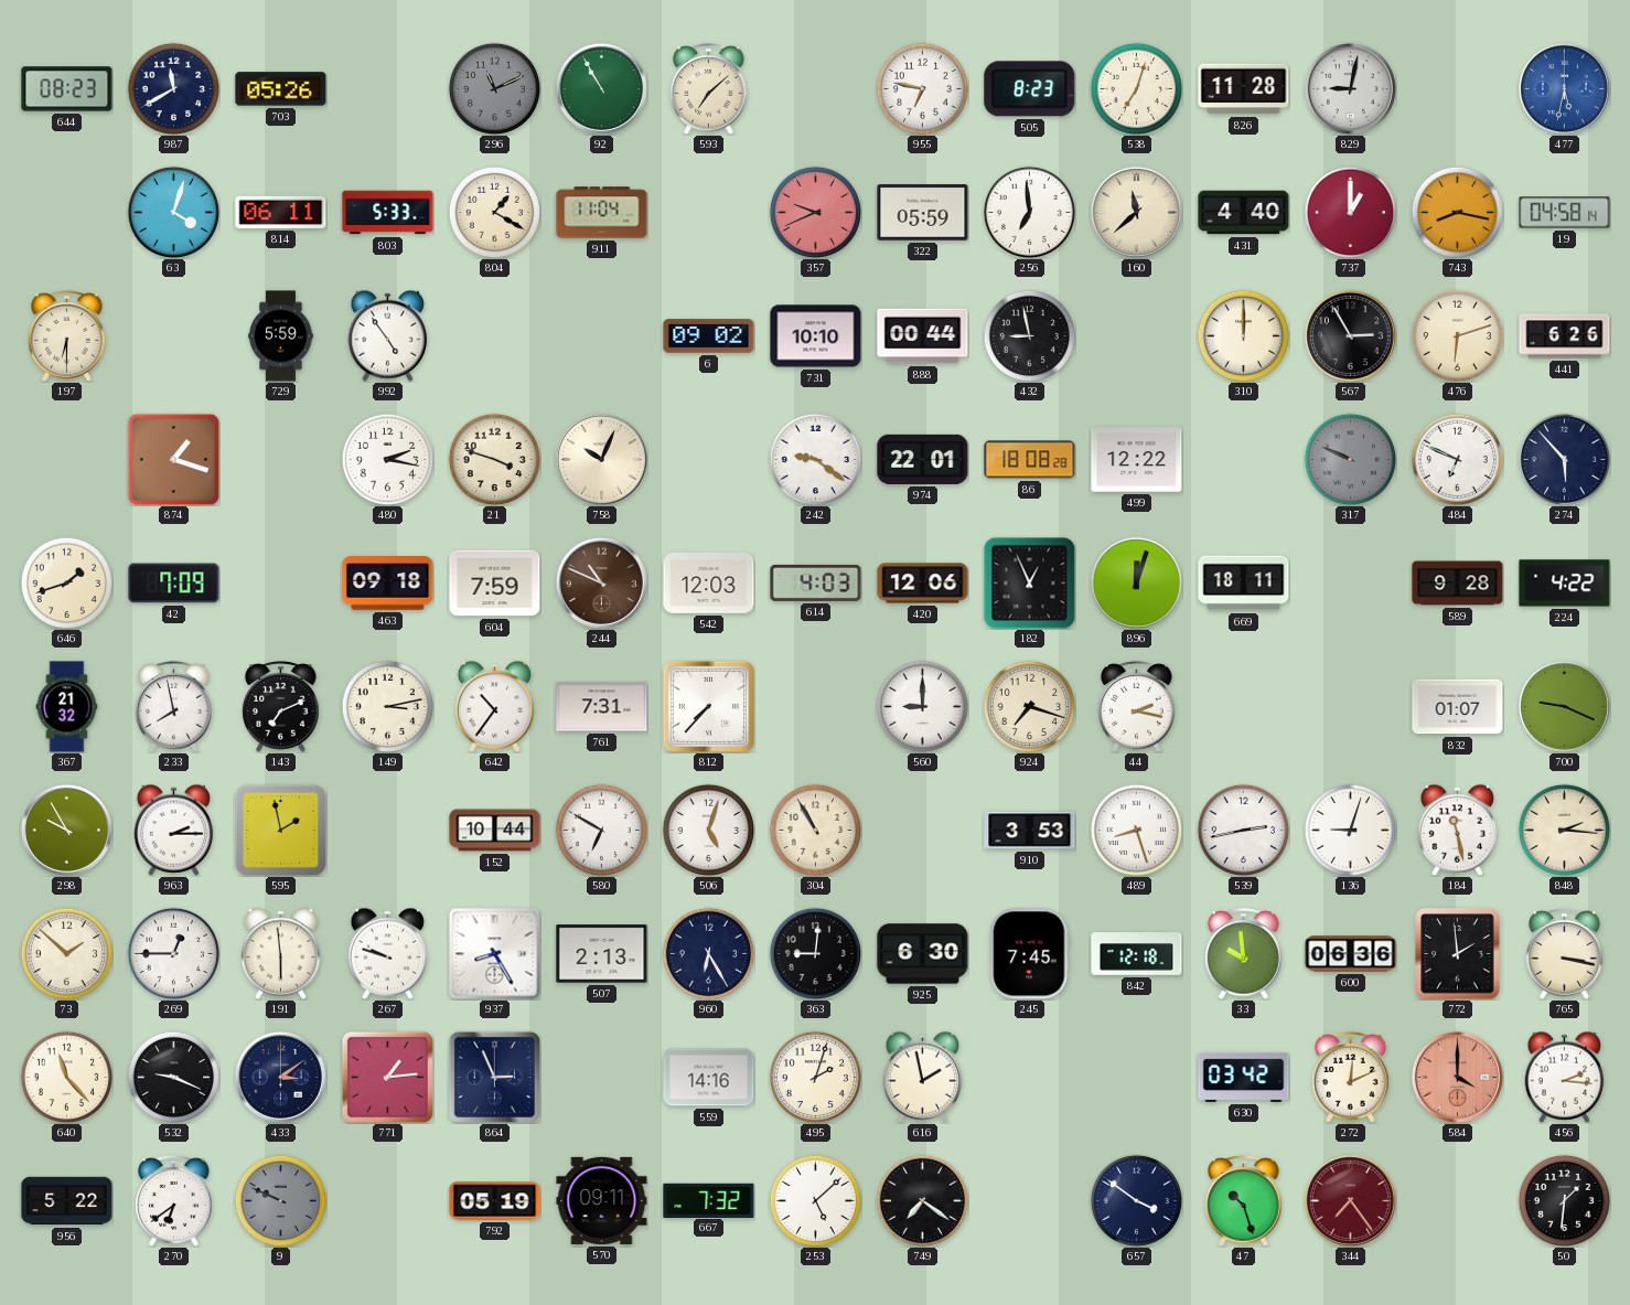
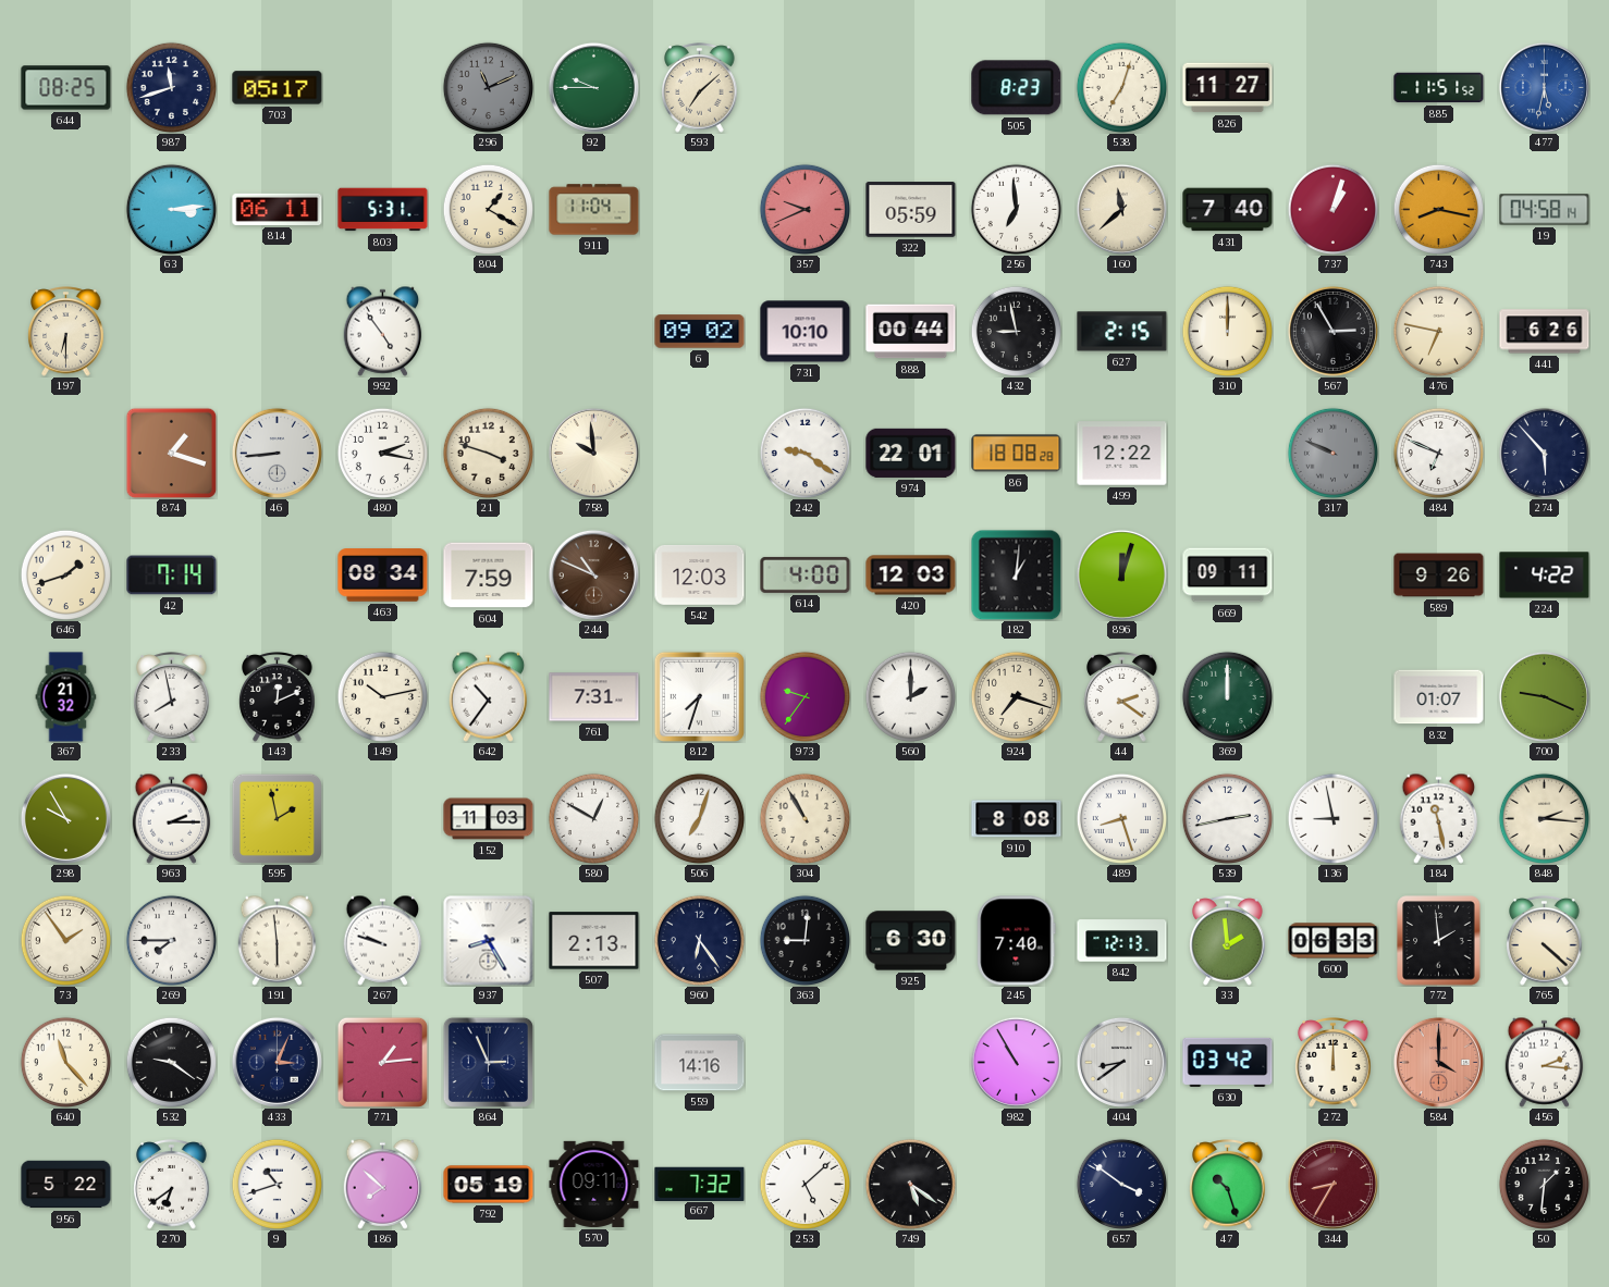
644: 08:23 -> 08:25
987: 11:40 -> 11:42
703: 05:26 -> 05:17
92: 10:55 -> 9:45
955: 6:47 -> none
826: 11:28 -> 11:27
829: 9:02 -> none
885: none -> 11:51
63: 4:03 -> 3:14
803: 5:33 -> 5:31
431: 4:40 -> 7:40
737: 1:00 -> 1:03
729: 5:59 -> none
627: none -> 2:15
476: 6:12 -> 6:47
46: none -> 8:44
758: 10:04 -> 9:59
42: 7:09 -> 7:14
463: 09:18 -> 08:34
614: 4:03 -> 4:00
420: 12:06 -> 12:03
182: 12:56 -> 1:01
669: 18:11 -> 09:11
589: 9:28 -> 9:26
143: 7:11 -> 12:11
149: 3:13 -> 10:13
812: 7:37 -> 7:33
973: none -> 9:36
560: 9:00 -> 2:00
44: 2:17 -> 2:21
369: none -> 12:00
152: 10:44 -> 11:03
580: 6:50 -> 12:50
506: 5:03 -> 7:03
910: 3:53 -> 8:08
136: 9:03 -> 8:58
73: 1:52 -> 1:54
269: 12:45 -> 7:45
960: 6:25 -> 6:24
245: 7:45 -> 7:40
842: 12:18 -> 12:13
33: 9:59 -> 1:59
600: 06:36 -> 06:33
765: 3:17 -> 4:22
532: 9:19 -> 9:21
433: 3:09 -> 3:04
495: 2:03 -> none
616: 1:58 -> none
982: none -> 10:55
404: none -> 8:39
272: 12:11 -> 12:00
9: 9:49 -> 10:42
9 dial: grey -> white
186: none -> 7:52
749: 7:21 -> 5:21
344: 7:24 -> 8:35
